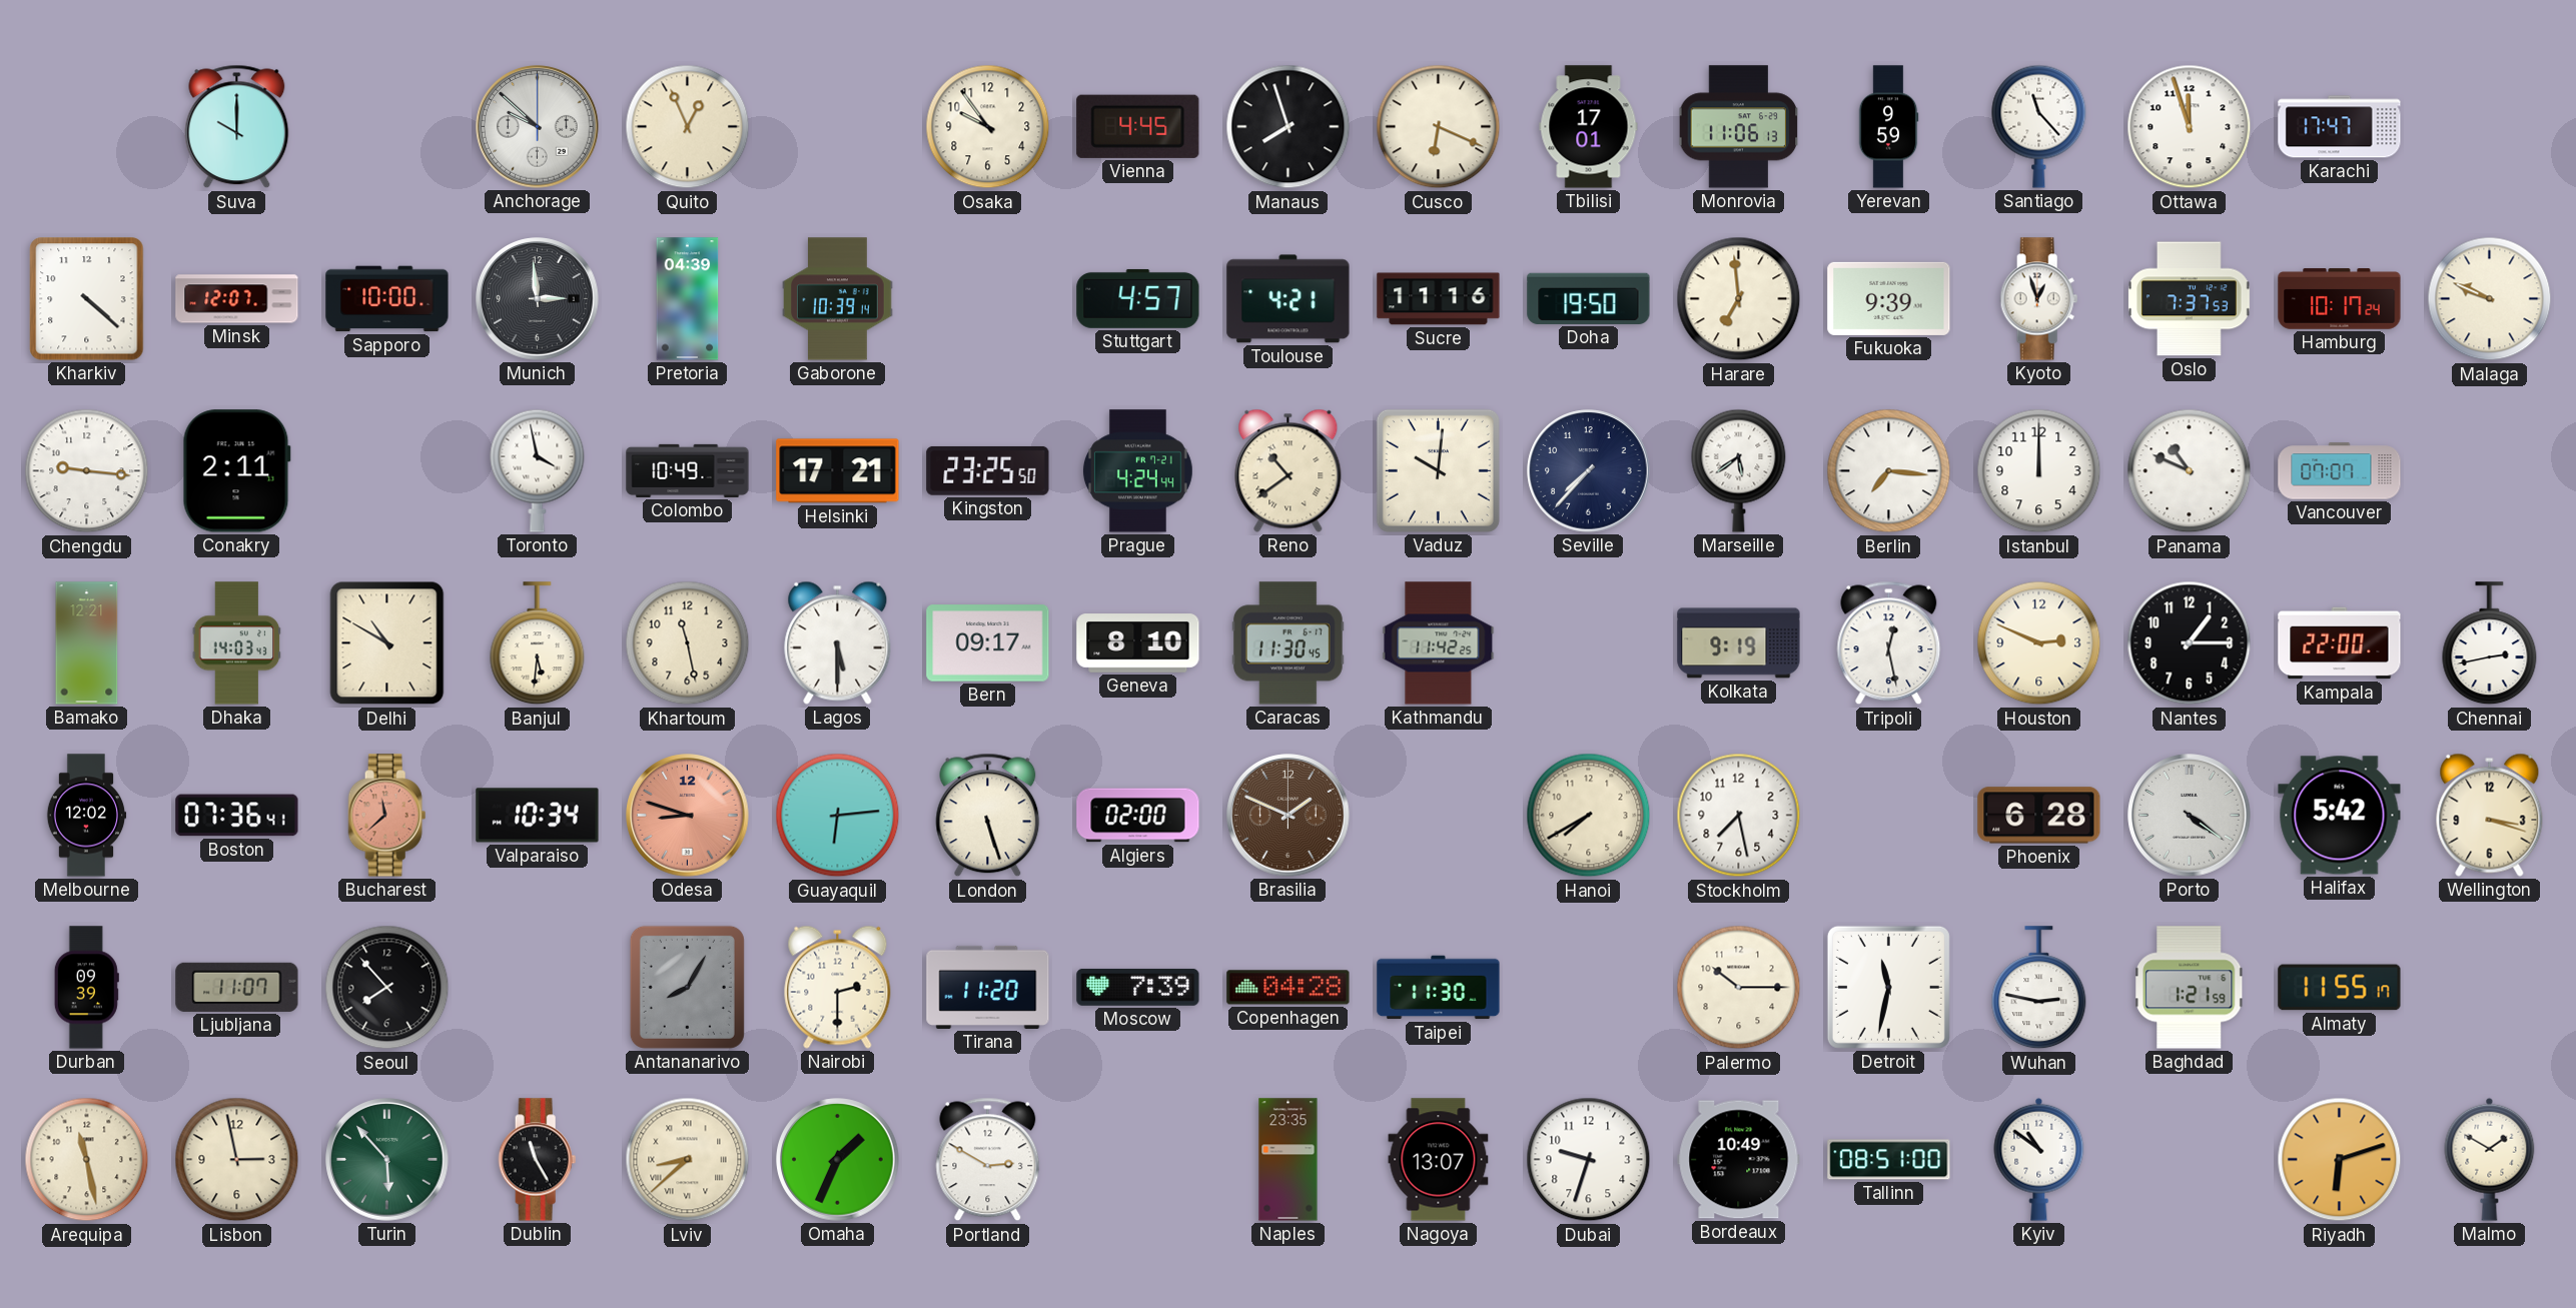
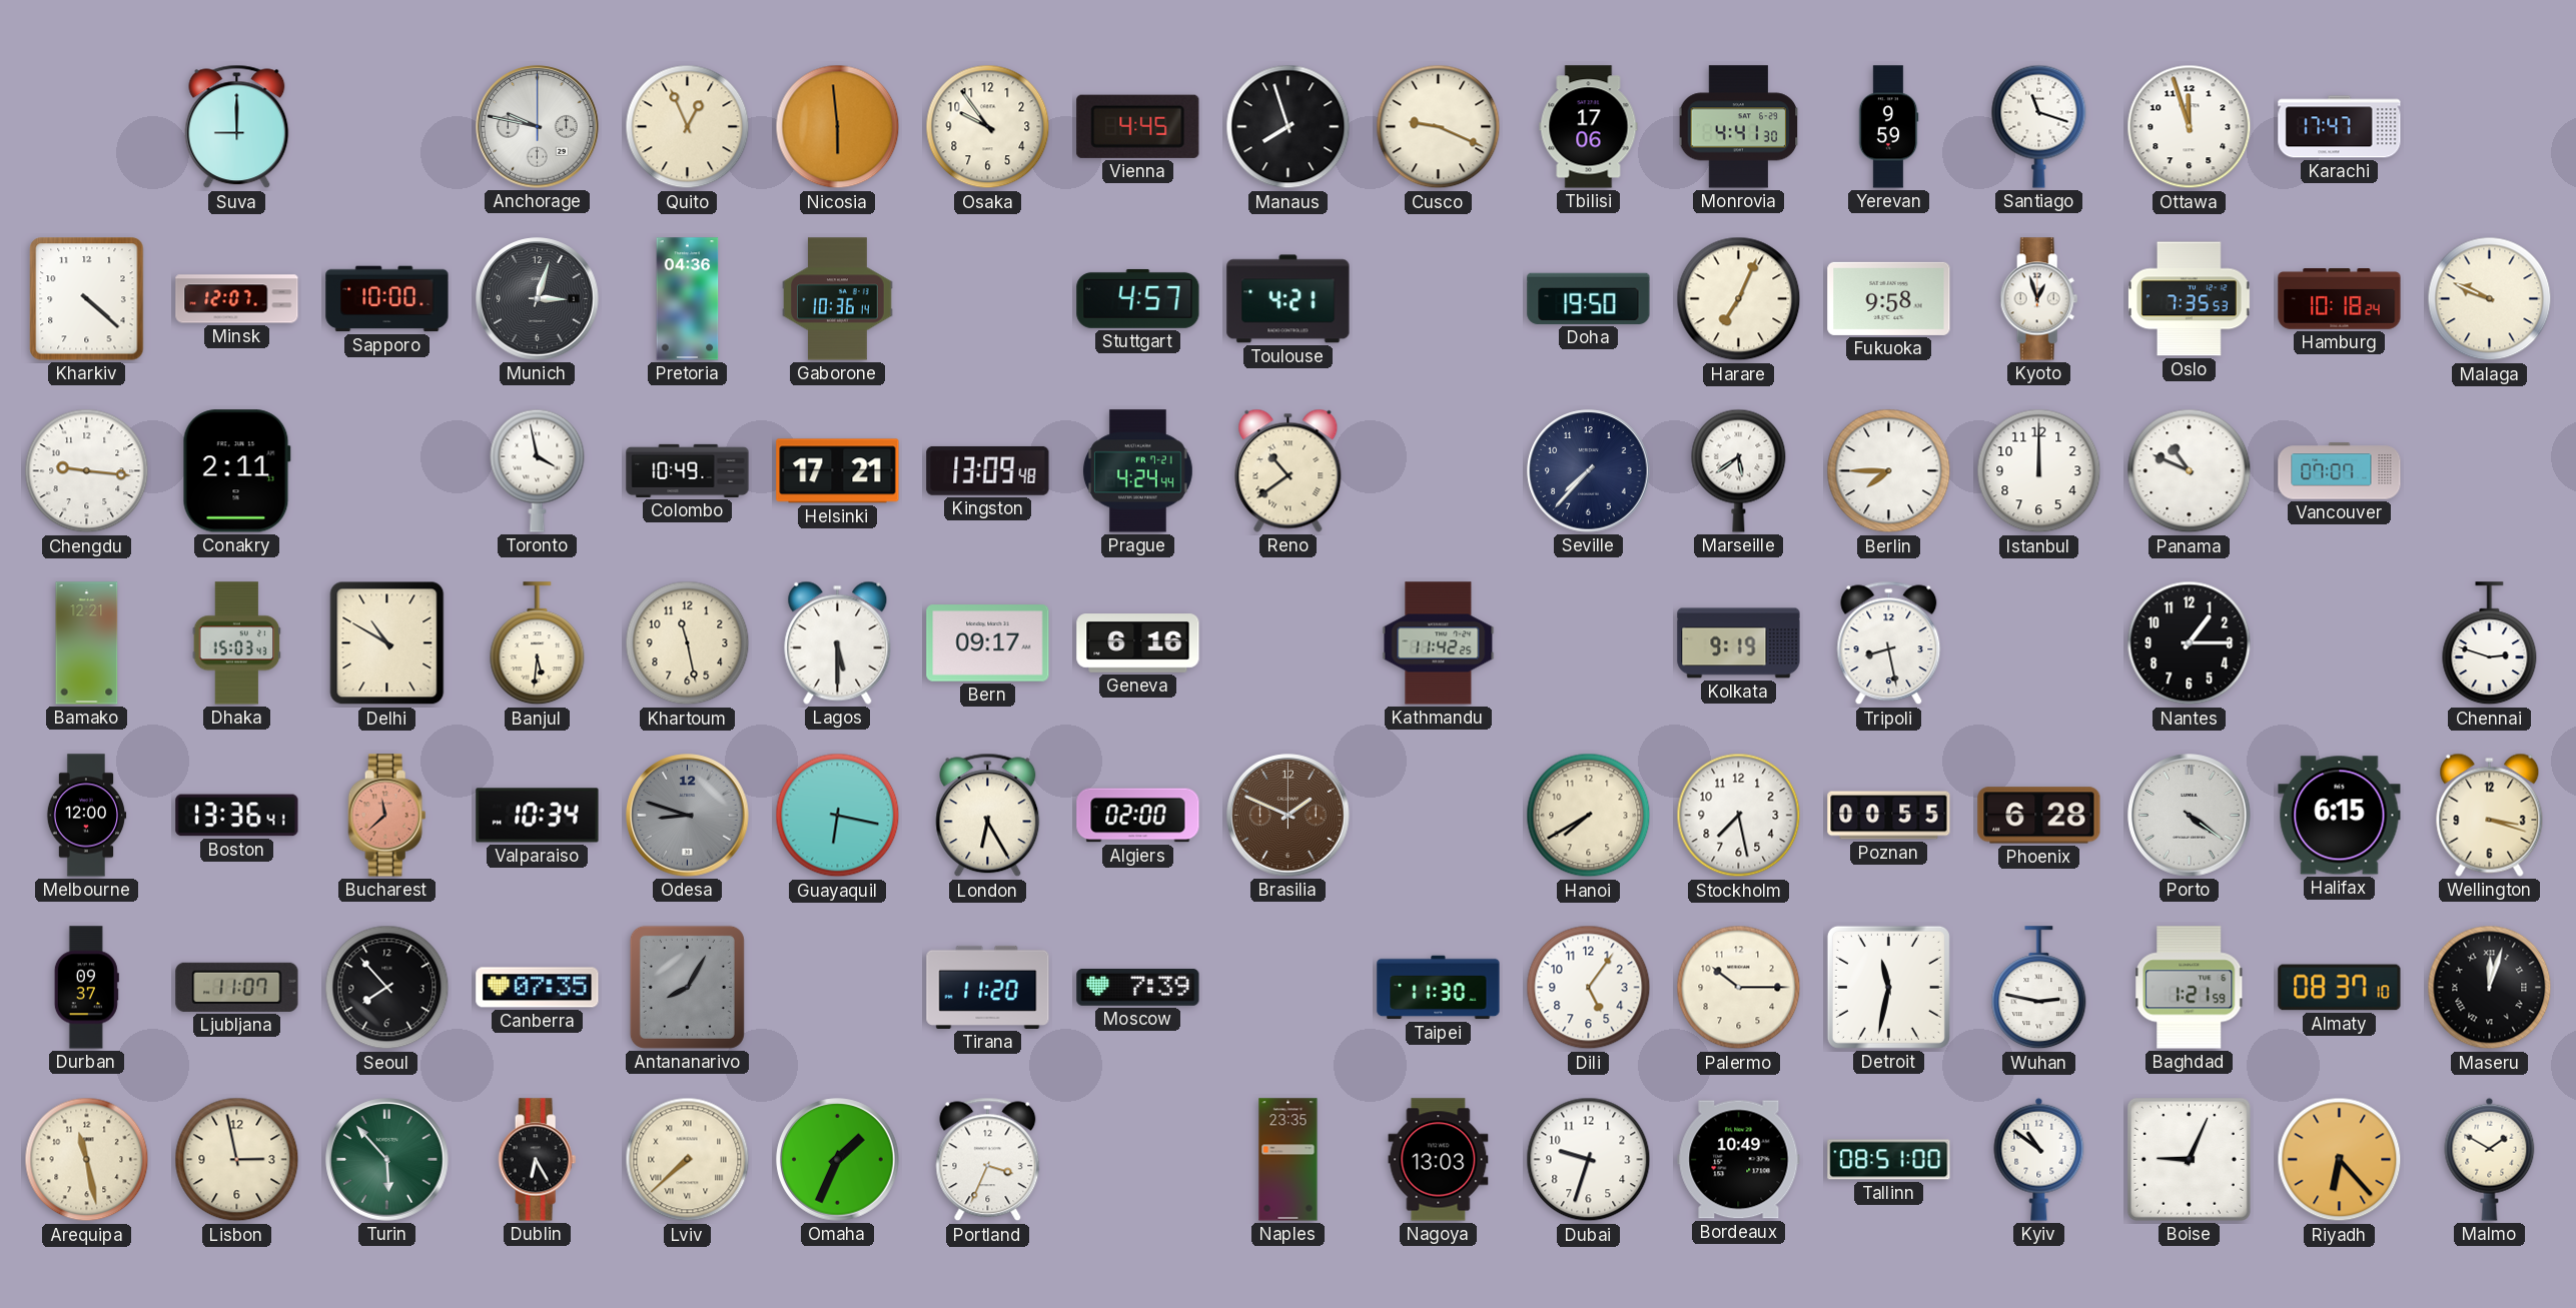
Suva: 10:00 -> 9:00
Anchorage: 9:52 -> 9:47
Nicosia: none -> 5:59
Cusco: 6:19 -> 9:19
Tbilisi: 17:01 -> 17:06
Monrovia: 11:06 -> 4:41
Santiago: 11:23 -> 11:18
Munich: 2:59 -> 3:03
Pretoria: 04:39 -> 04:36
Gaborone: 10:39 -> 10:36
Sucre: 11:16 -> none
Harare: 6:59 -> 7:04
Fukuoka: 9:39 -> 9:58
Oslo: 7:37 -> 7:35
Hamburg: 10:17 -> 10:18
Kingston: 23:25 -> 13:09
Vaduz: 10:01 -> none
Berlin: 7:16 -> 7:45
Dhaka: 14:03 -> 15:03
Geneva: 8:10 -> 6:16
Caracas: 11:30 -> none
Tripoli: 12:28 -> 8:28
Houston: 2:49 -> none
Kampala: 22:00 -> none
Chennai: 2:43 -> 2:48
Melbourne: 12:02 -> 12:00
Boston: 07:36 -> 13:36
Odesa dial: salmon -> grey
Guayaquil: 6:14 -> 6:17
London: 5:27 -> 6:25
Poznan: none -> 00:55
Halifax: 5:42 -> 6:15
Durban: 09:39 -> 09:37
Canberra: none -> 07:35
Nairobi: 2:30 -> none
Copenhagen: 04:28 -> none
Dili: none -> 5:06
Almaty: 11:55 -> 08:37
Maseru: none -> 12:03
Dublin: 11:25 -> 6:25
Lviv: 8:38 -> 7:38
Portland: 2:50 -> 3:34
Nagoya: 13:07 -> 13:03
Boise: none -> 9:04
Riyadh: 6:12 -> 6:23
